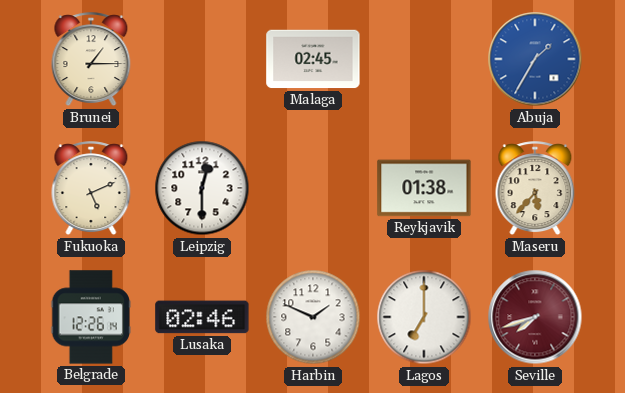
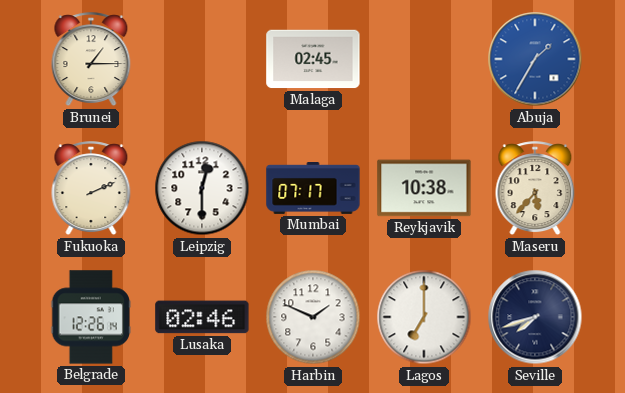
Fukuoka: 5:11 -> 2:11
Mumbai: none -> 07:17
Reykjavik: 01:38 -> 10:38
Seville dial: burgundy -> navy
